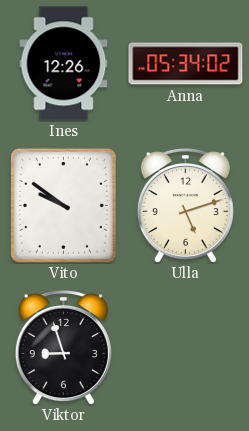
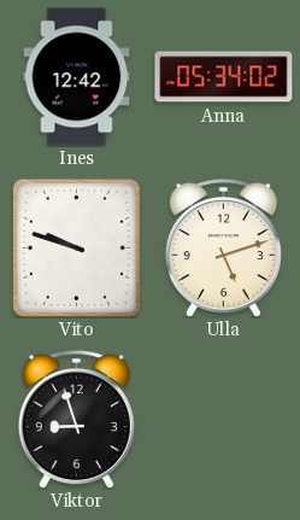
Ines: 12:26 -> 12:42
Vito: 9:51 -> 9:48
